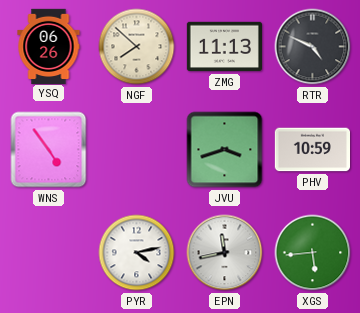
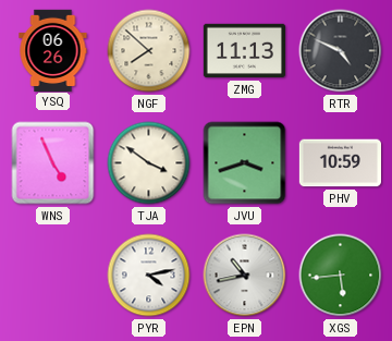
WNS: 4:54 -> 4:56
TJA: none -> 3:51
EPN: 11:43 -> 10:43
